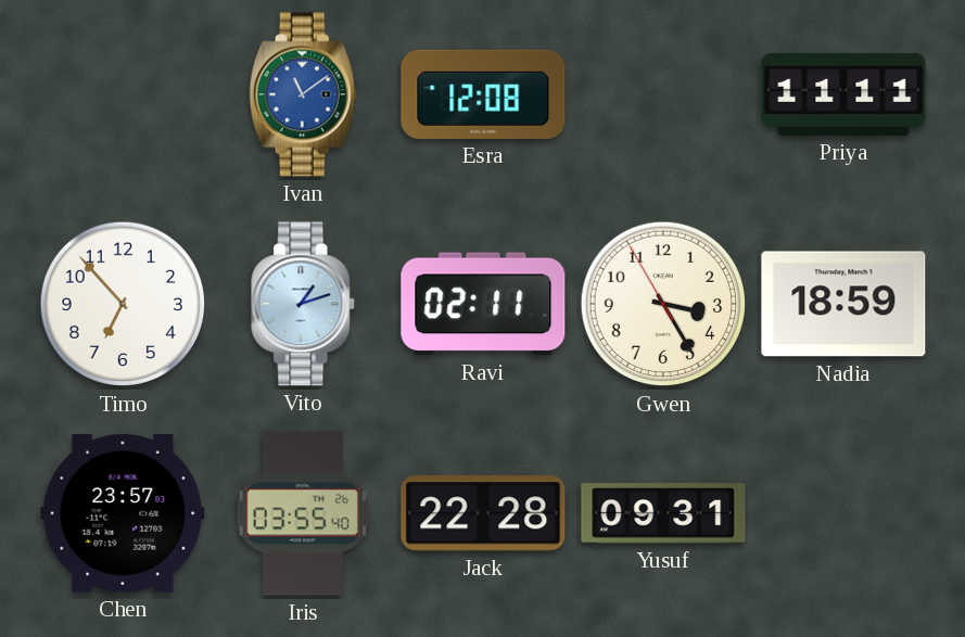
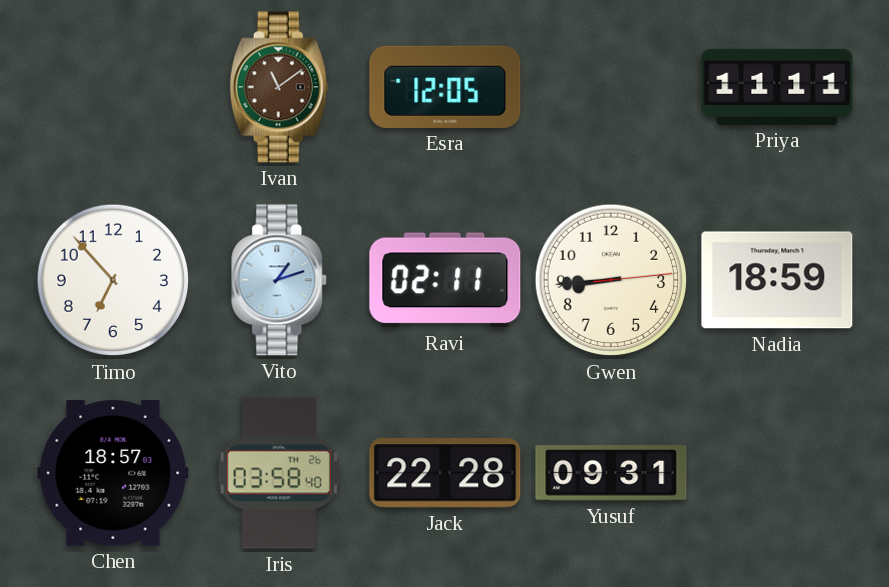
Ivan dial: blue -> brown
Esra: 12:08 -> 12:05
Gwen: 3:24 -> 8:44
Chen: 23:57 -> 18:57
Iris: 03:55 -> 03:58
